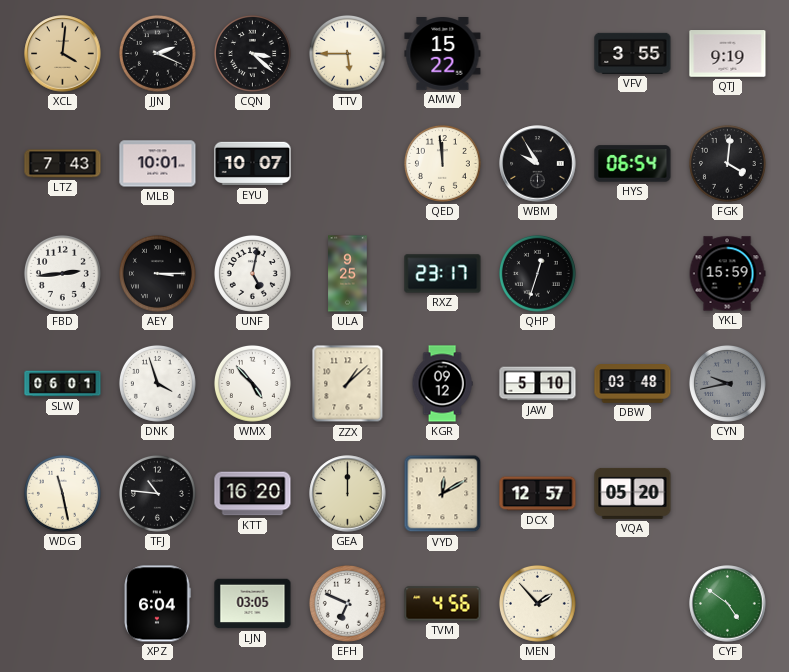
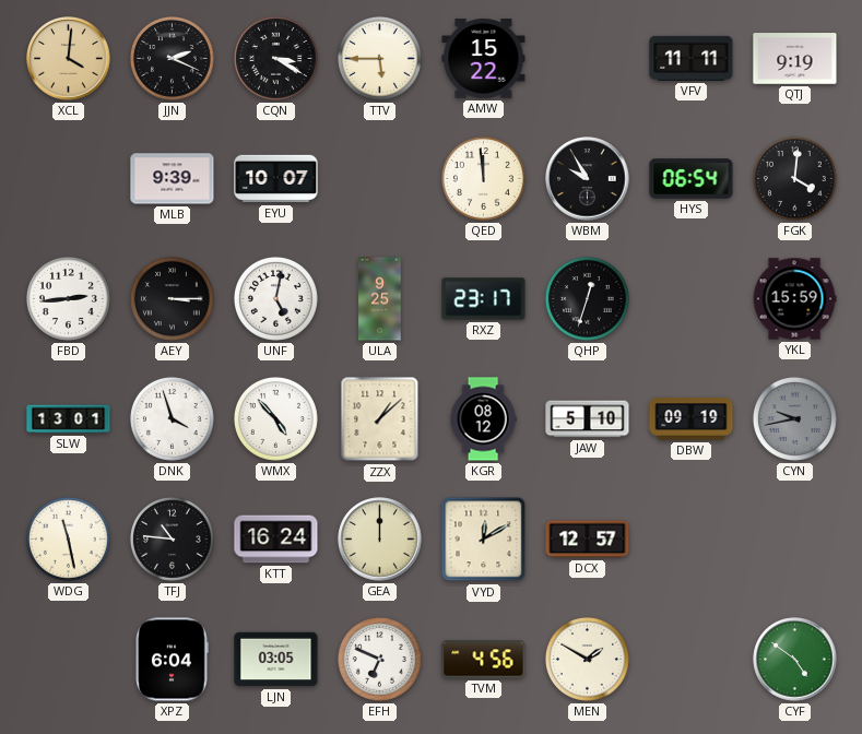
CQN: 3:22 -> 3:20
VFV: 3:55 -> 11:11
LTZ: 7:43 -> none
MLB: 10:01 -> 9:39
SLW: 06:01 -> 13:01
KGR: 09:12 -> 08:12
DBW: 03:48 -> 09:19
KTT: 16:20 -> 16:24
VQA: 05:20 -> none
MEN: 1:53 -> 1:50
